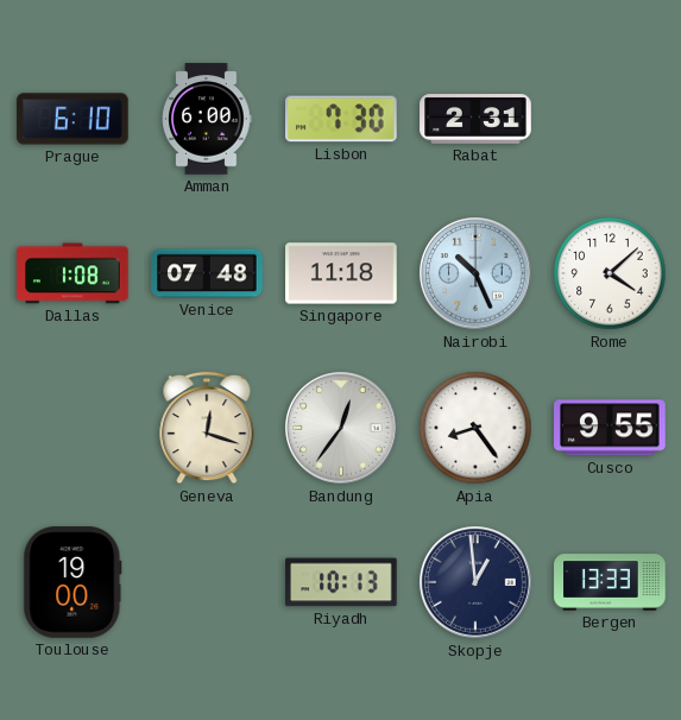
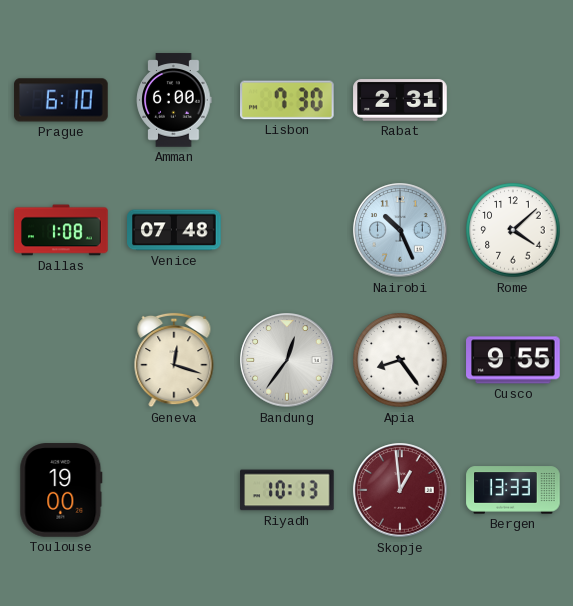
Singapore: 11:18 -> none
Skopje dial: navy -> burgundy
